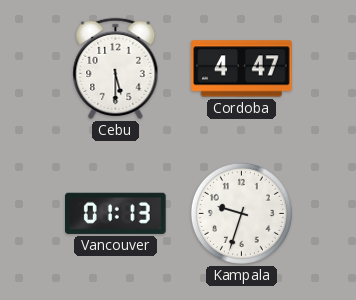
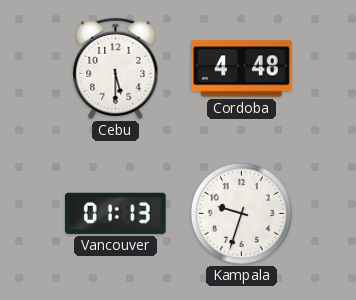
Cordoba: 4:47 -> 4:48
